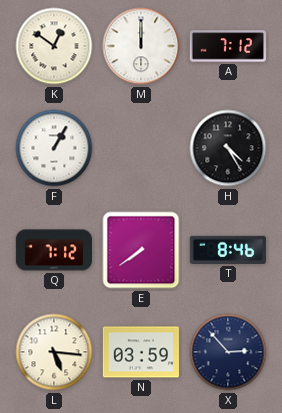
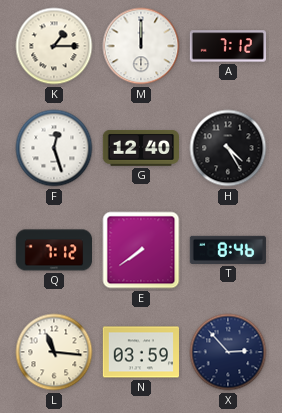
K: 12:51 -> 1:15
F: 1:05 -> 12:27
G: none -> 12:40
L: 5:16 -> 11:16
